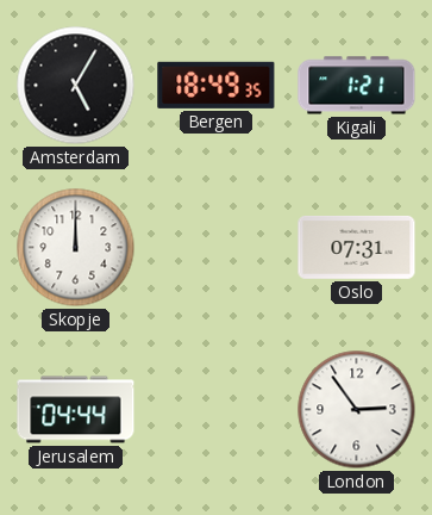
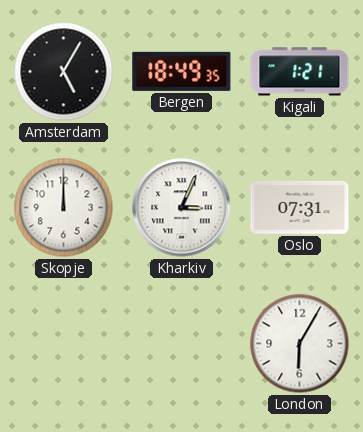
Kharkiv: none -> 3:04
Jerusalem: 04:44 -> none
London: 2:54 -> 6:05
